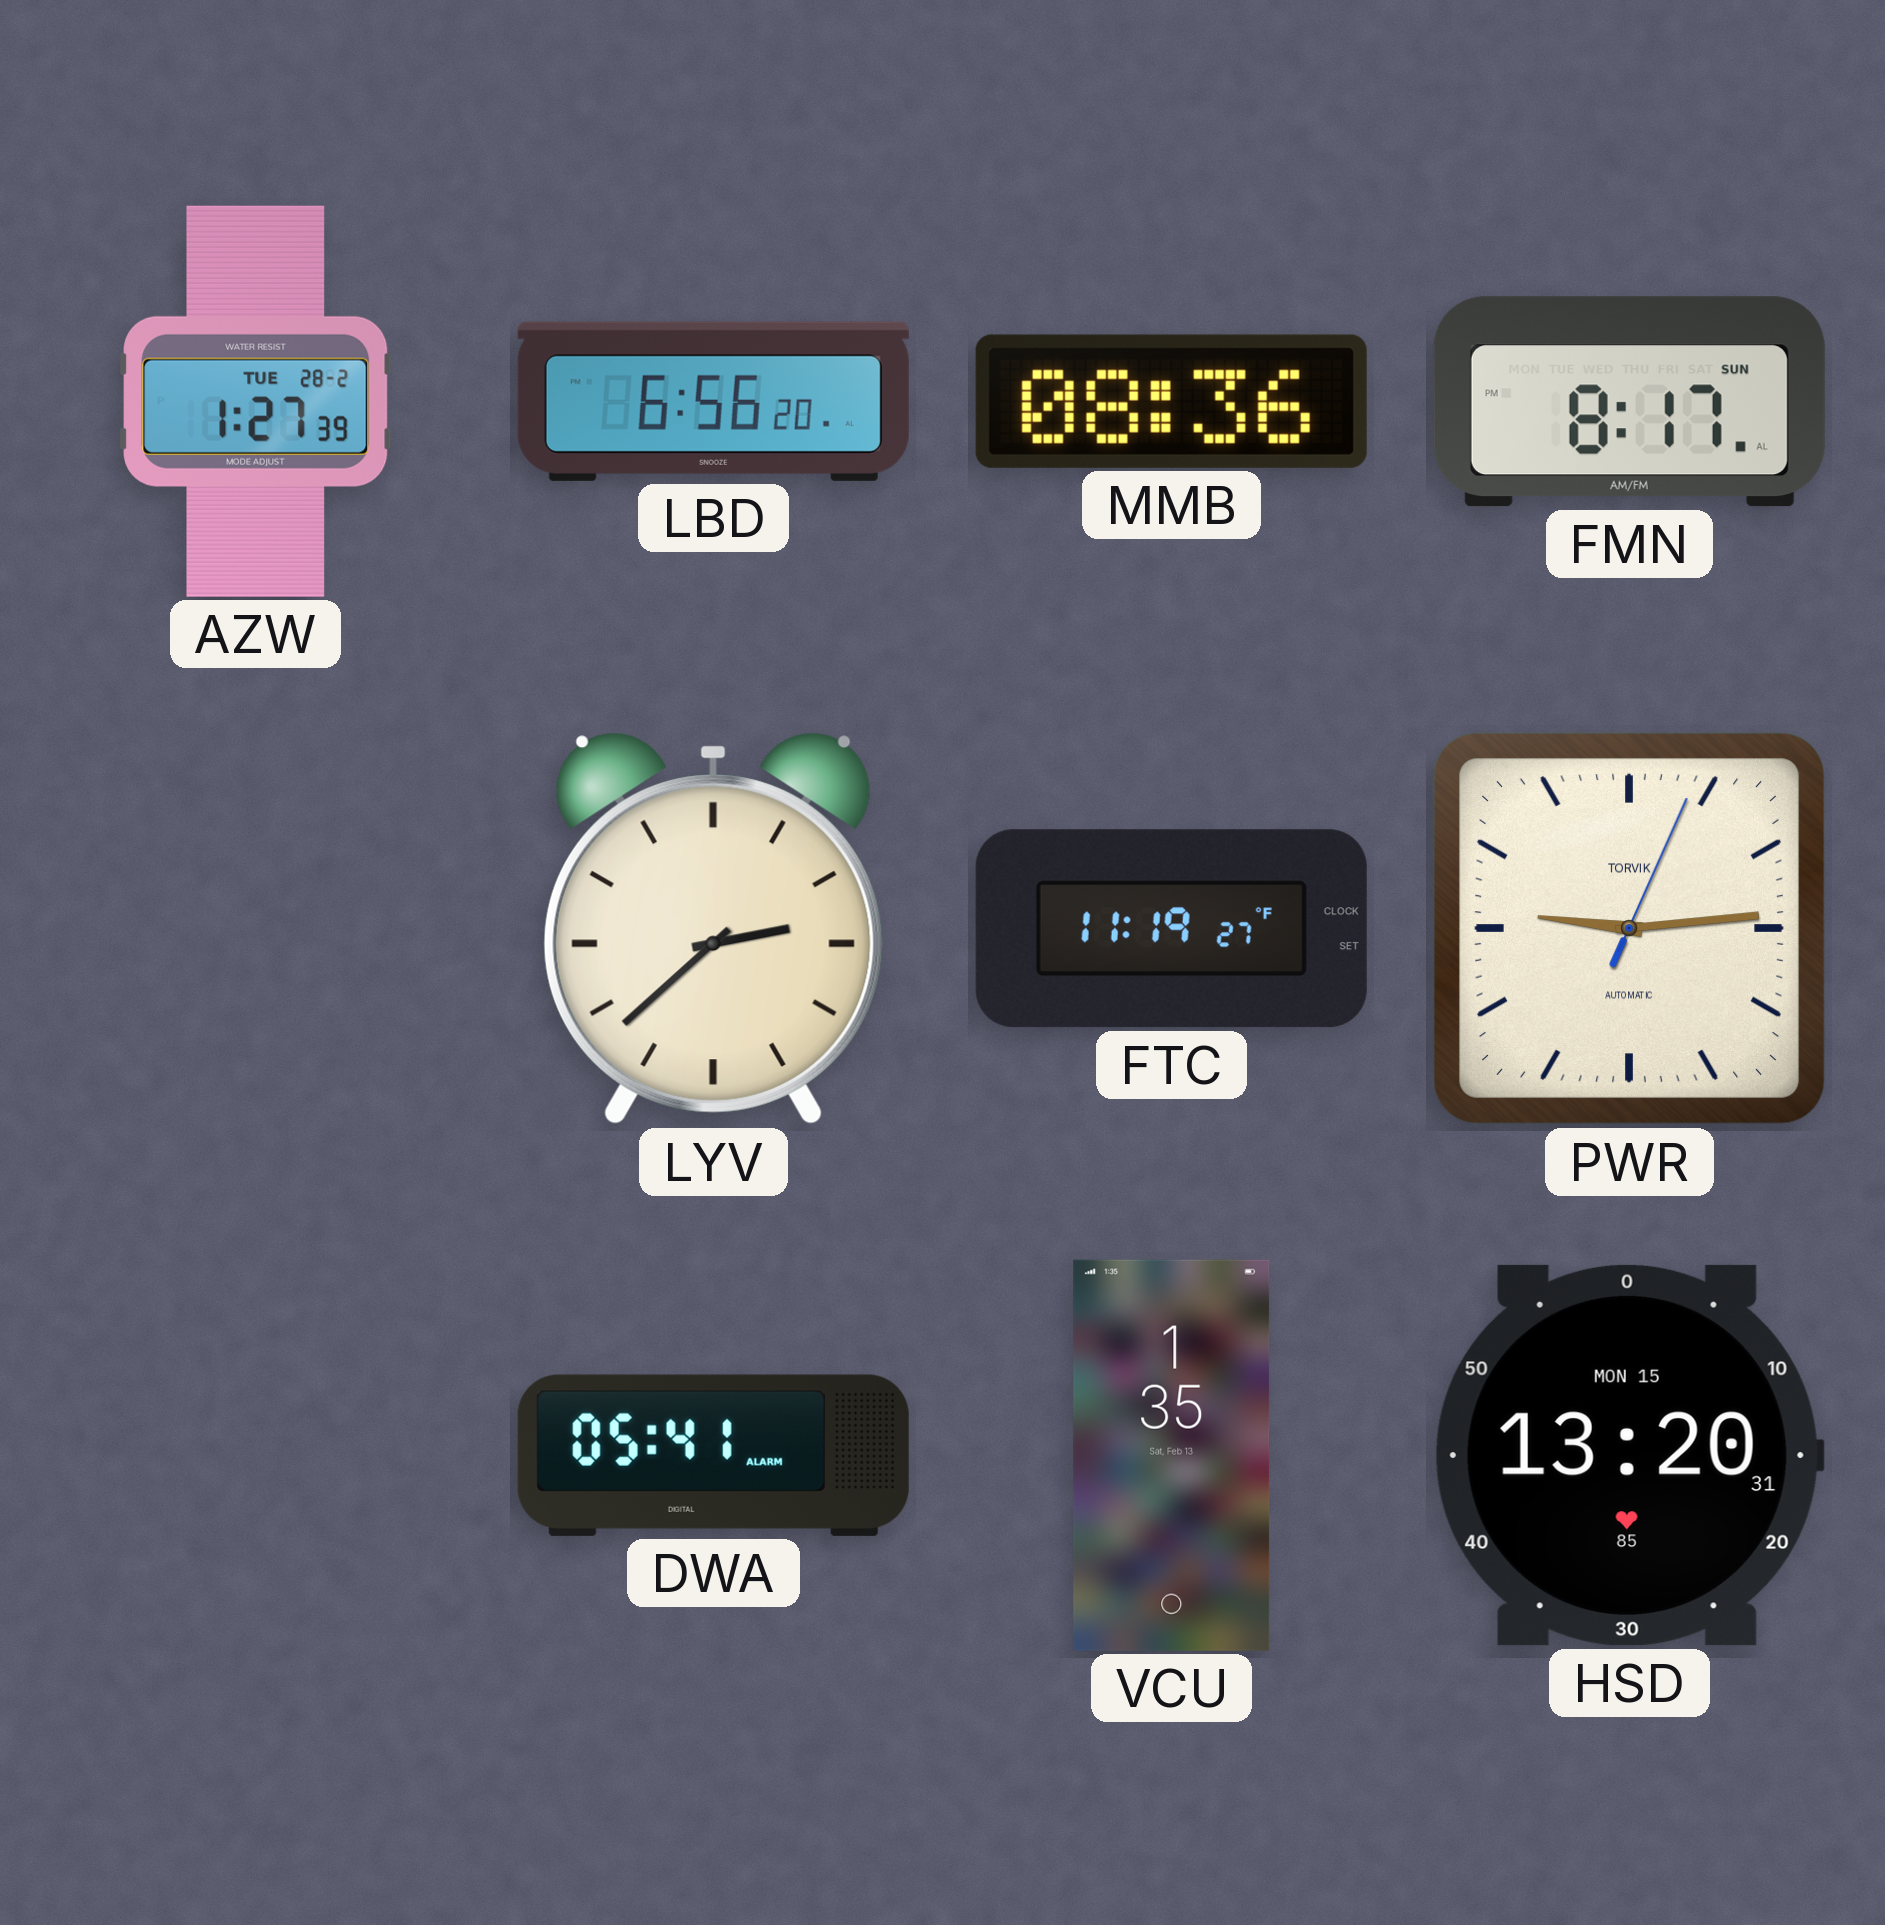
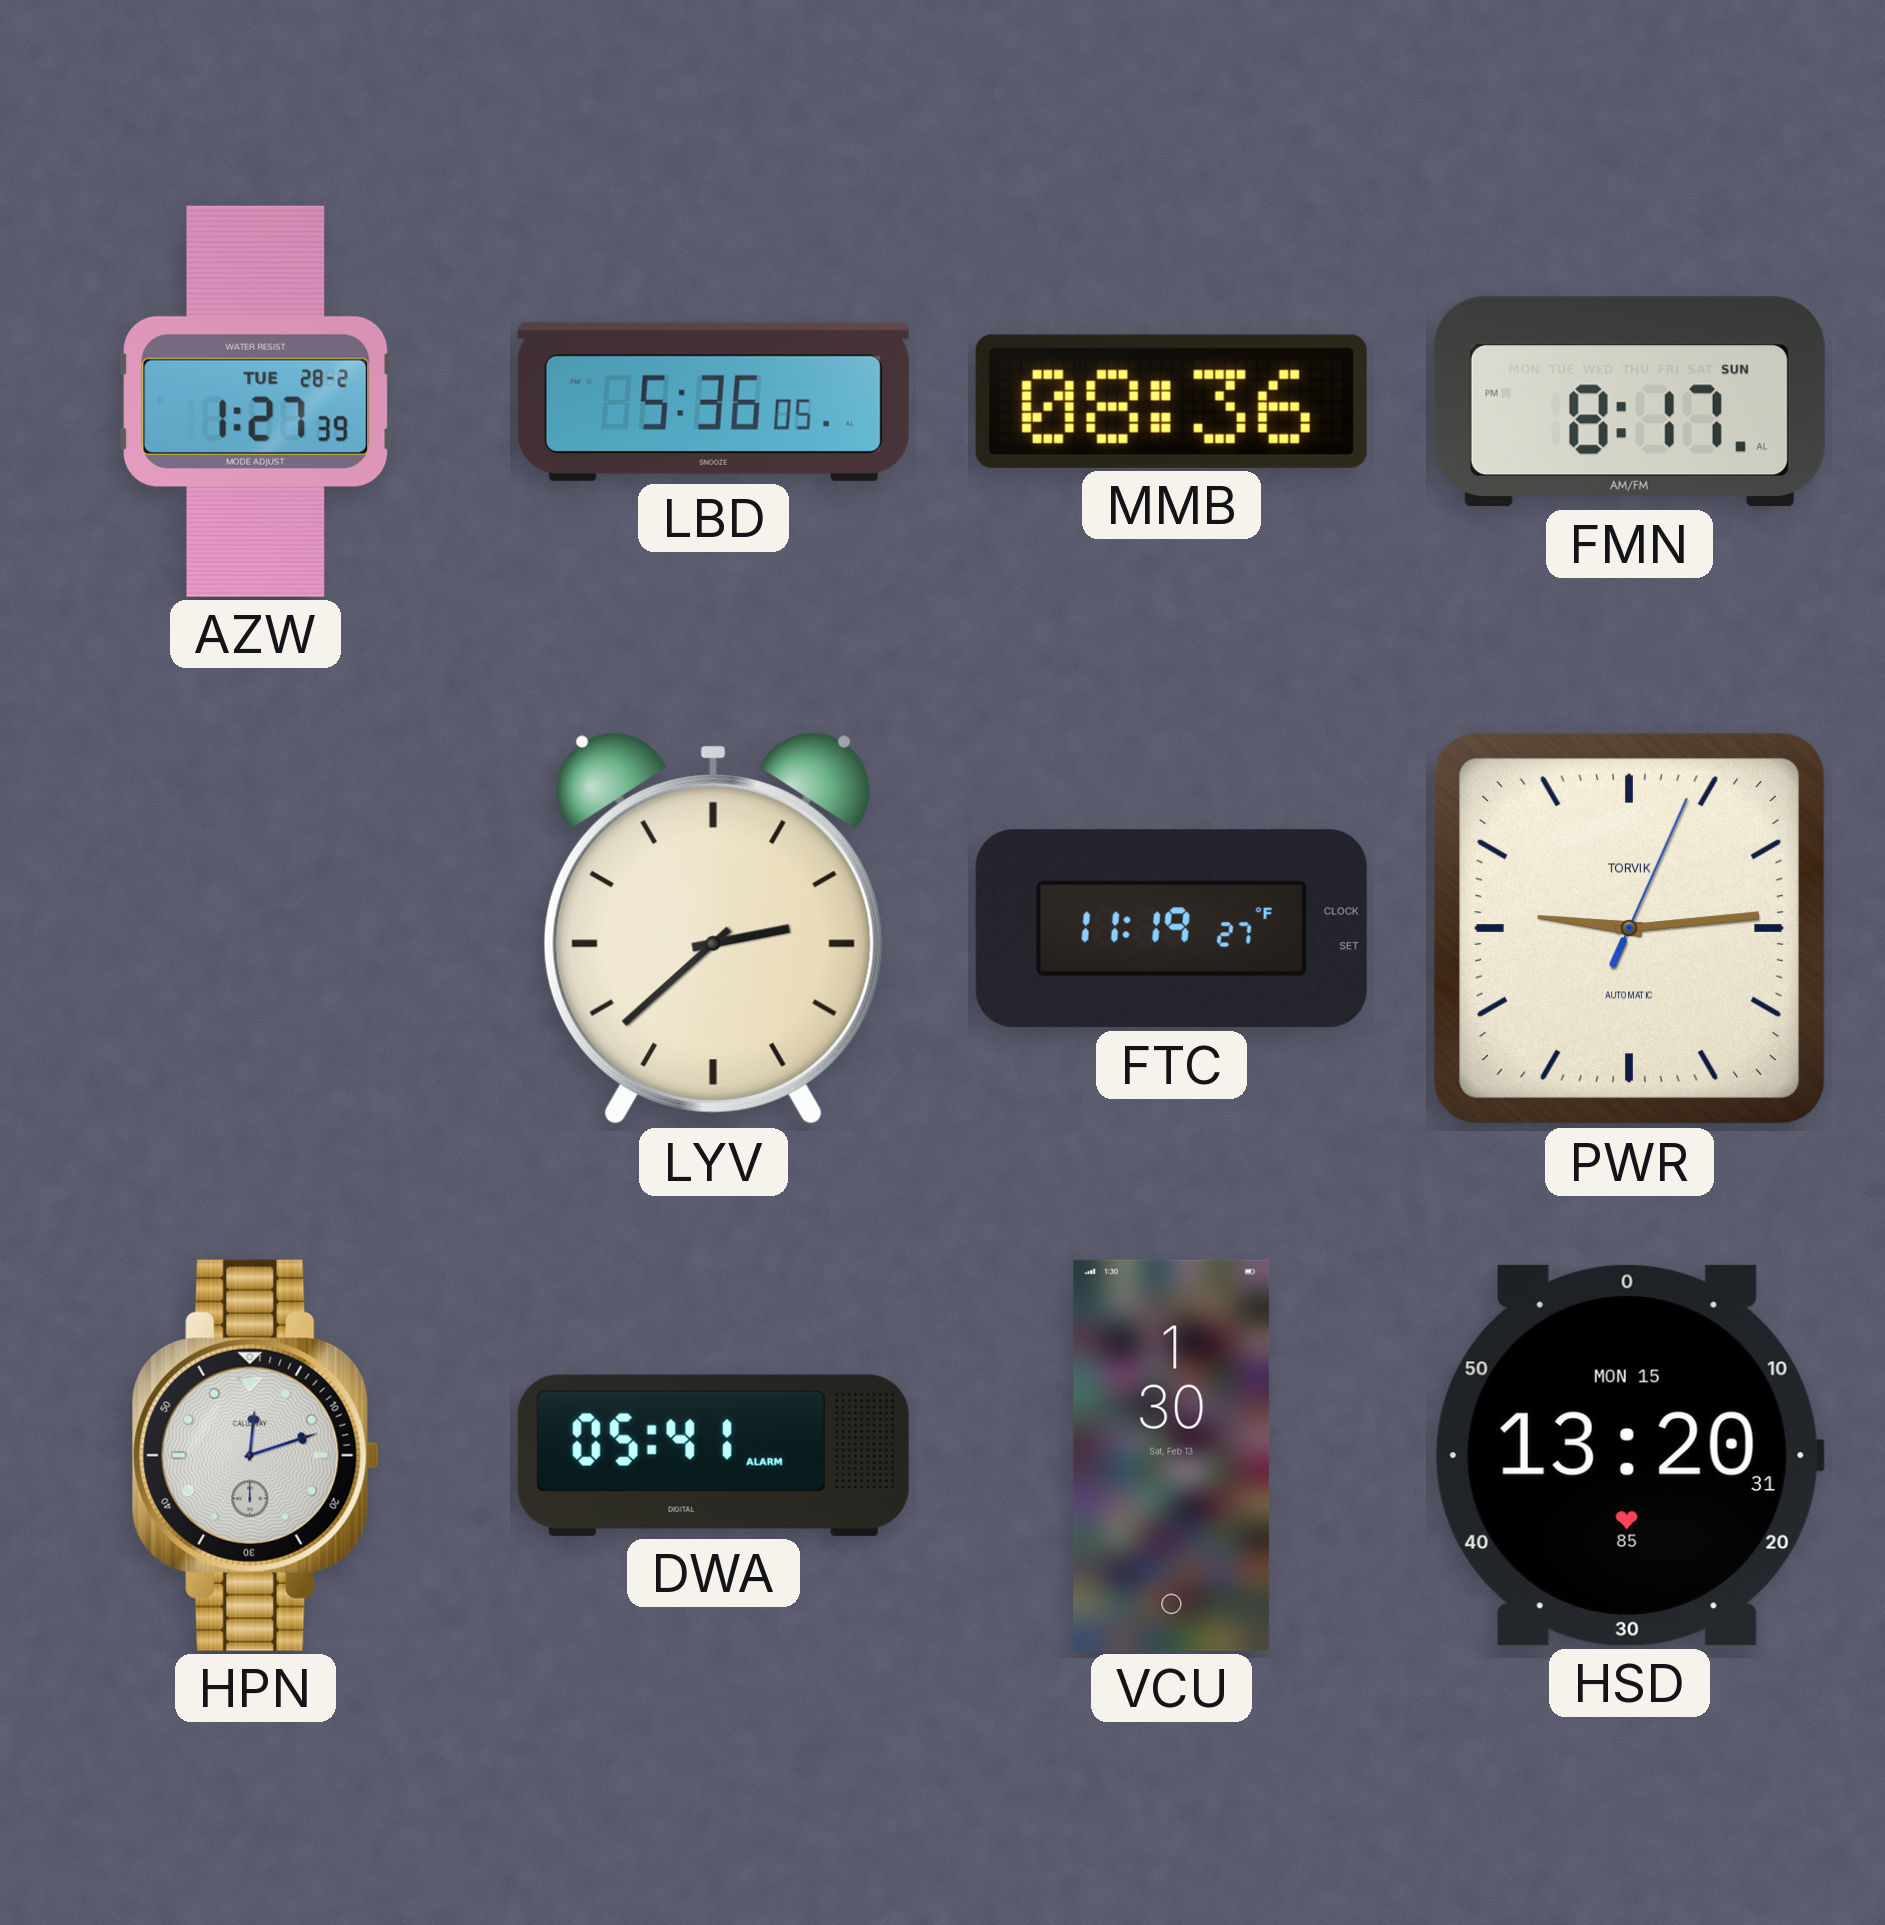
LBD: 6:56 -> 5:36
HPN: none -> 12:12
VCU: 1:35 -> 1:30
